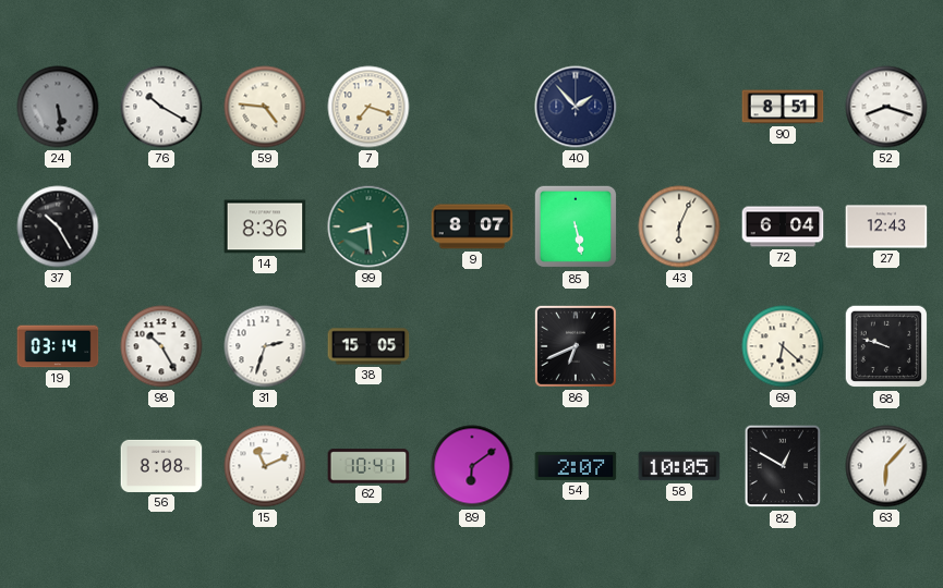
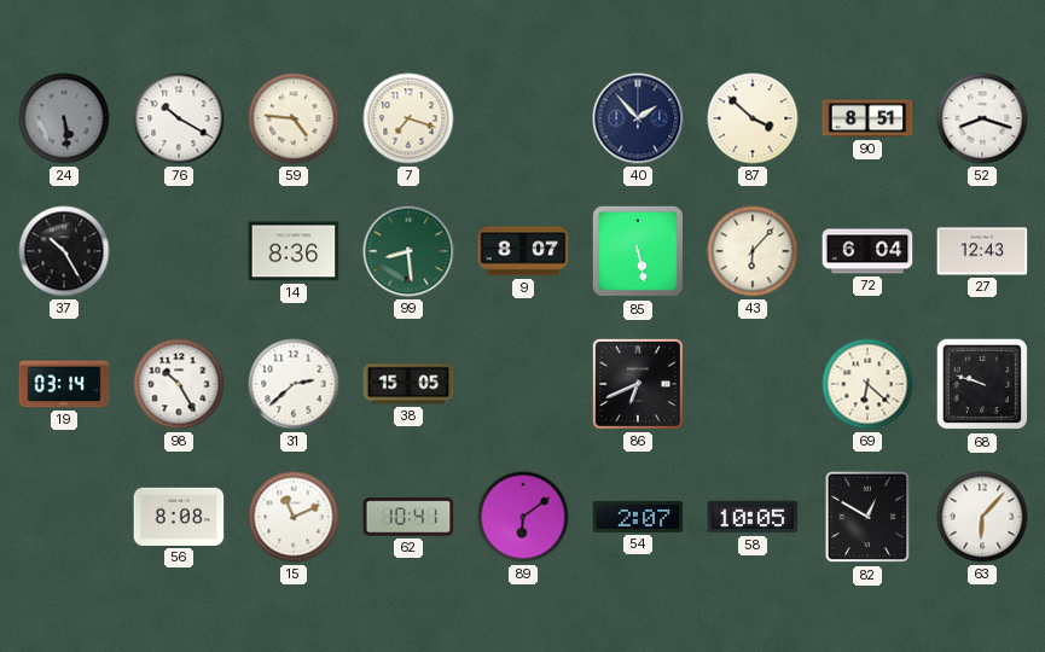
87: none -> 3:52
43: 6:04 -> 6:07
31: 2:33 -> 2:38
